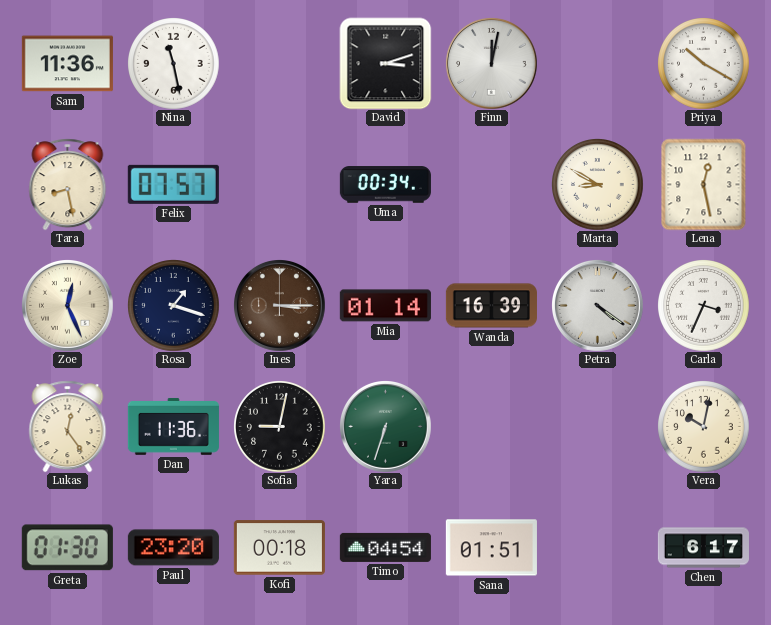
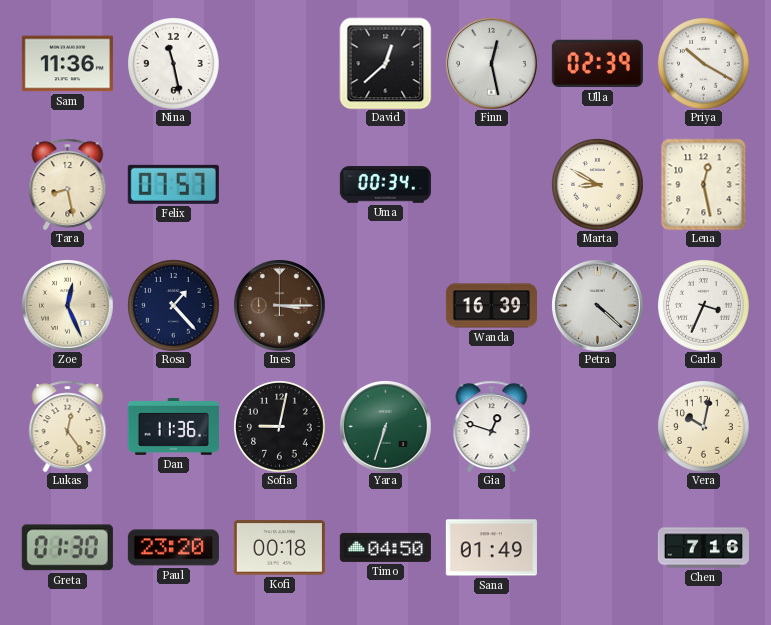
David: 3:12 -> 12:38
Finn: 12:02 -> 12:28
Ulla: none -> 02:39
Rosa: 1:18 -> 1:23
Mia: 01:14 -> none
Petra: 4:21 -> 4:22
Gia: none -> 12:48
Timo: 04:54 -> 04:50
Sana: 01:51 -> 01:49
Chen: 6:17 -> 7:16
